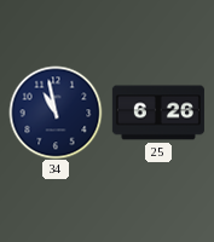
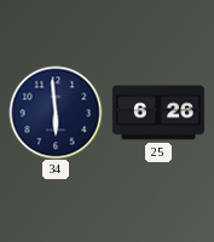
34: 10:58 -> 5:59
